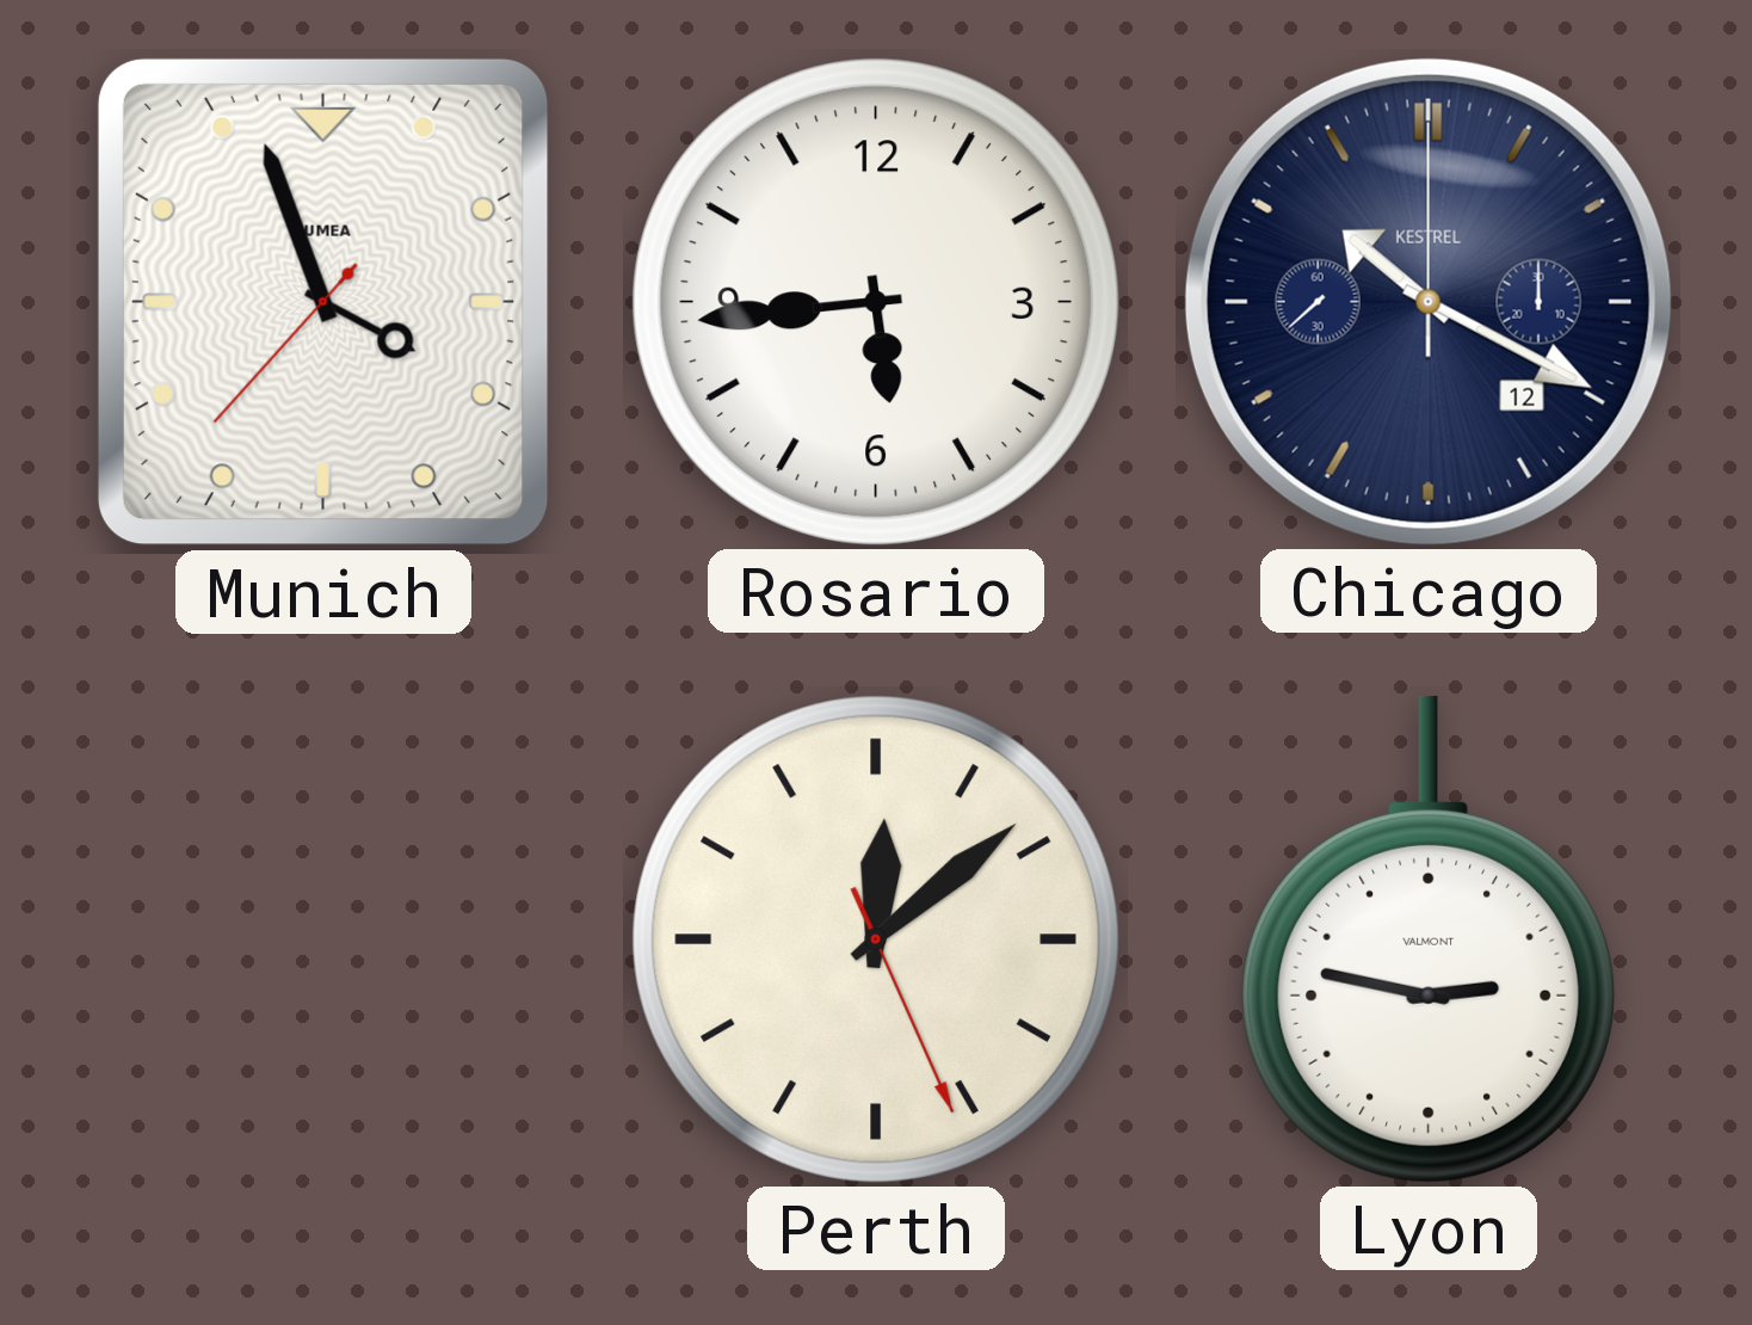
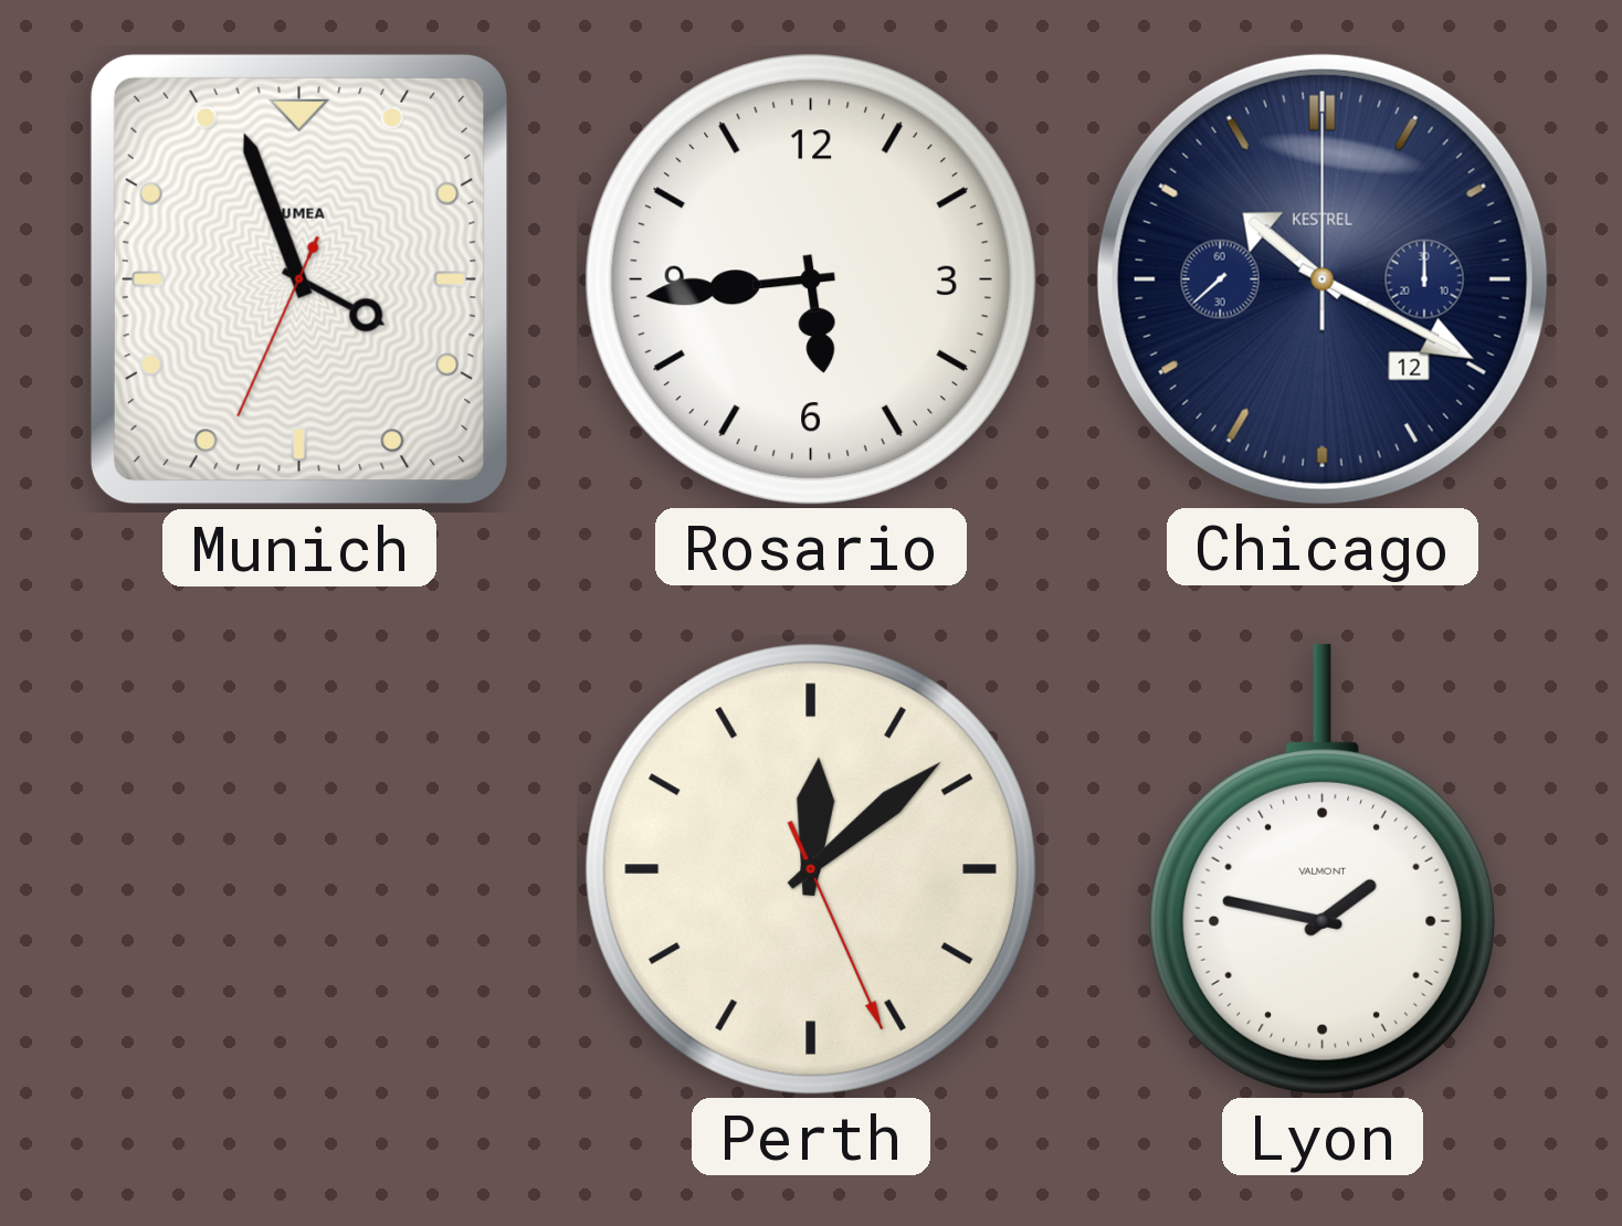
Munich: 3:56:37 -> 3:56:34
Lyon: 2:47 -> 1:47
